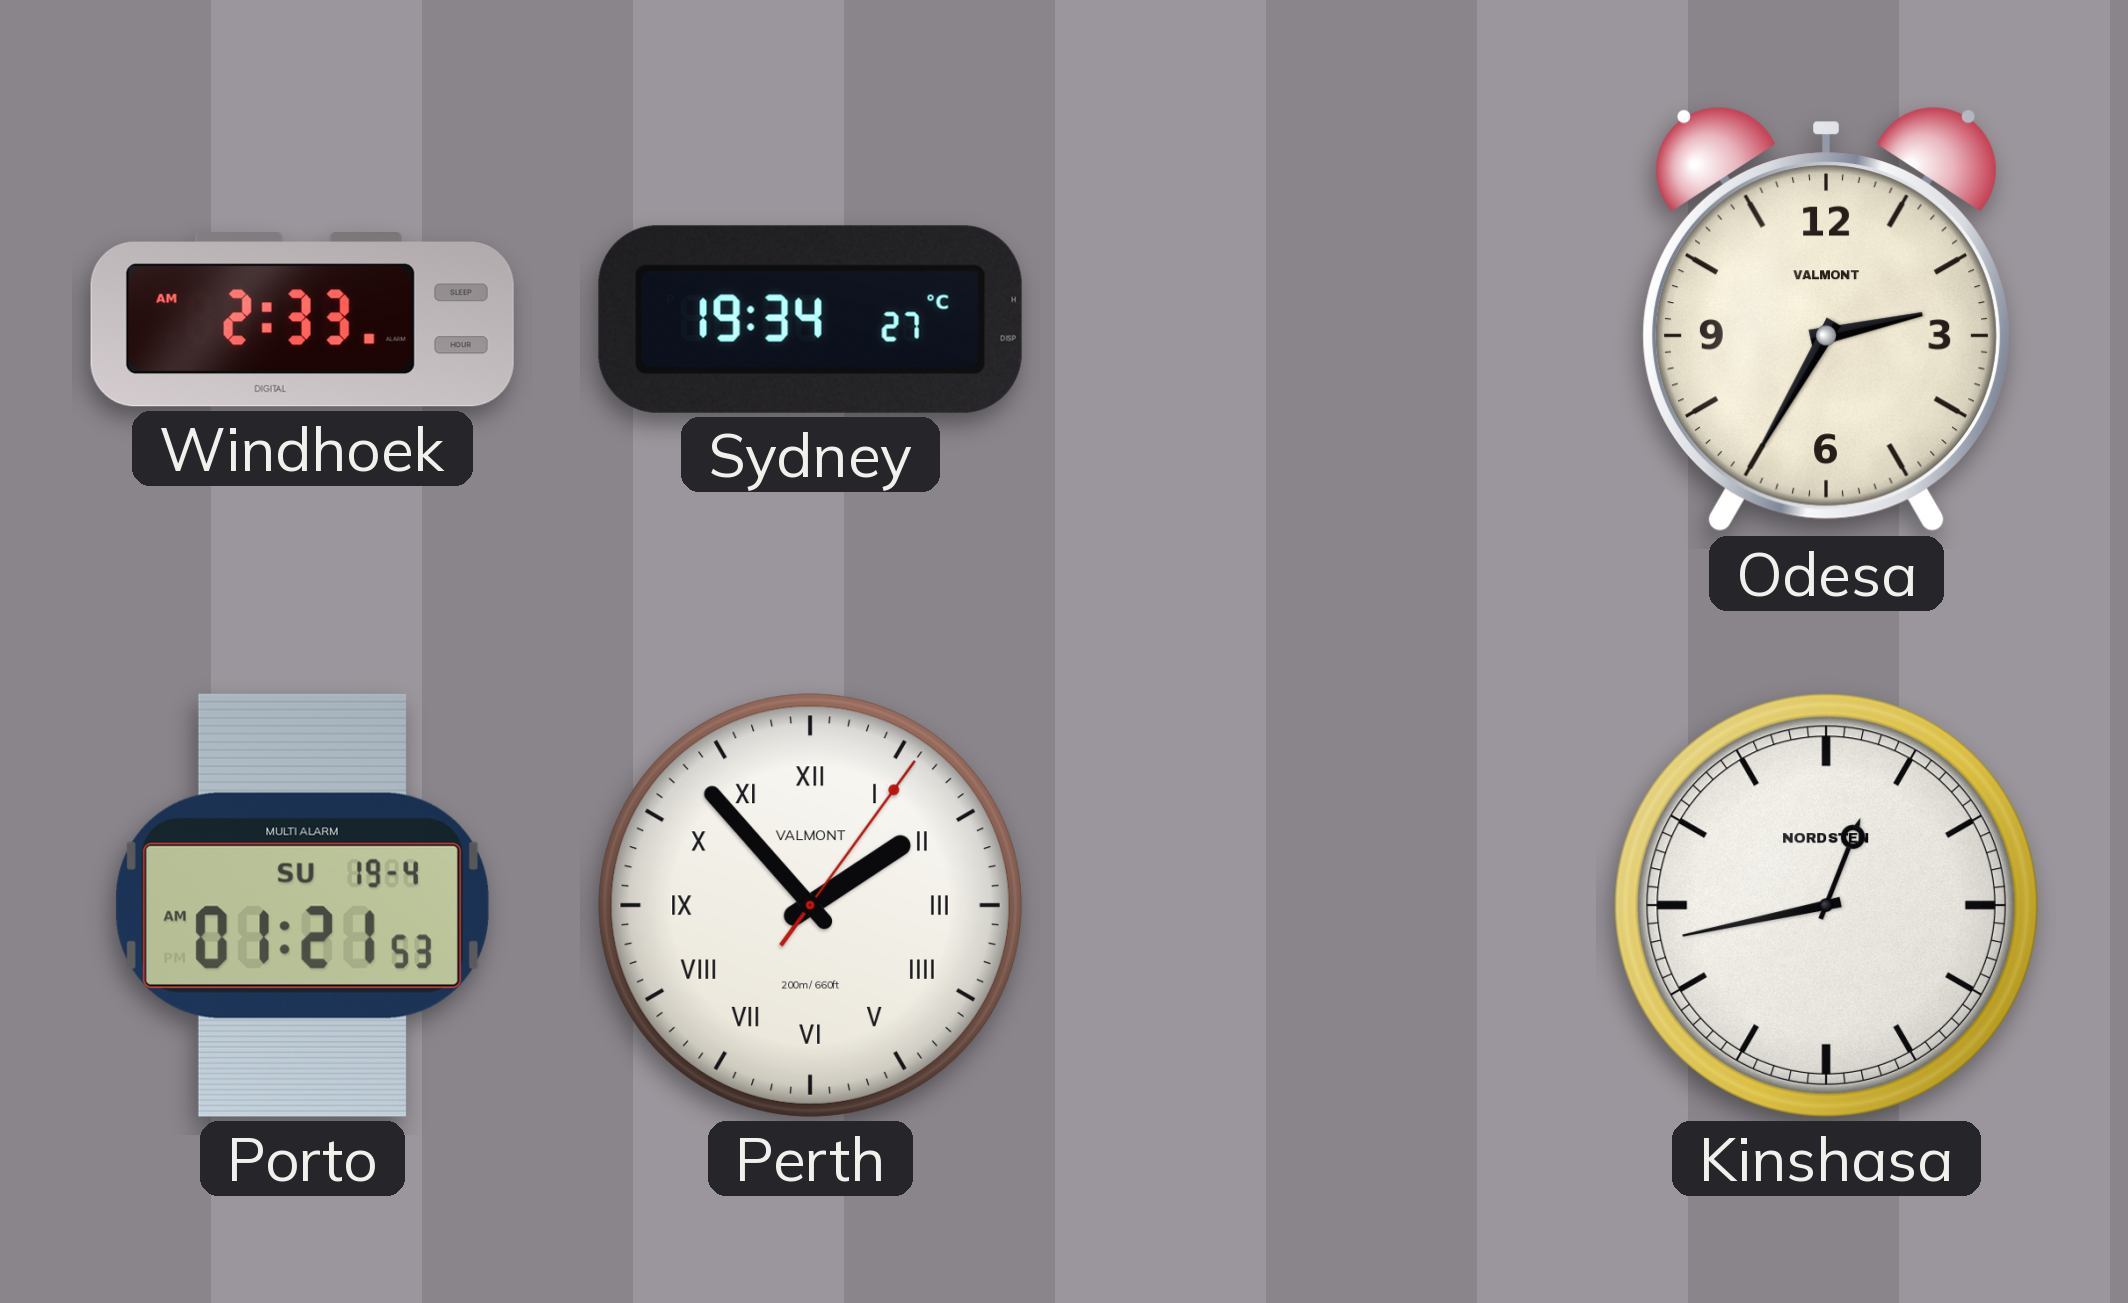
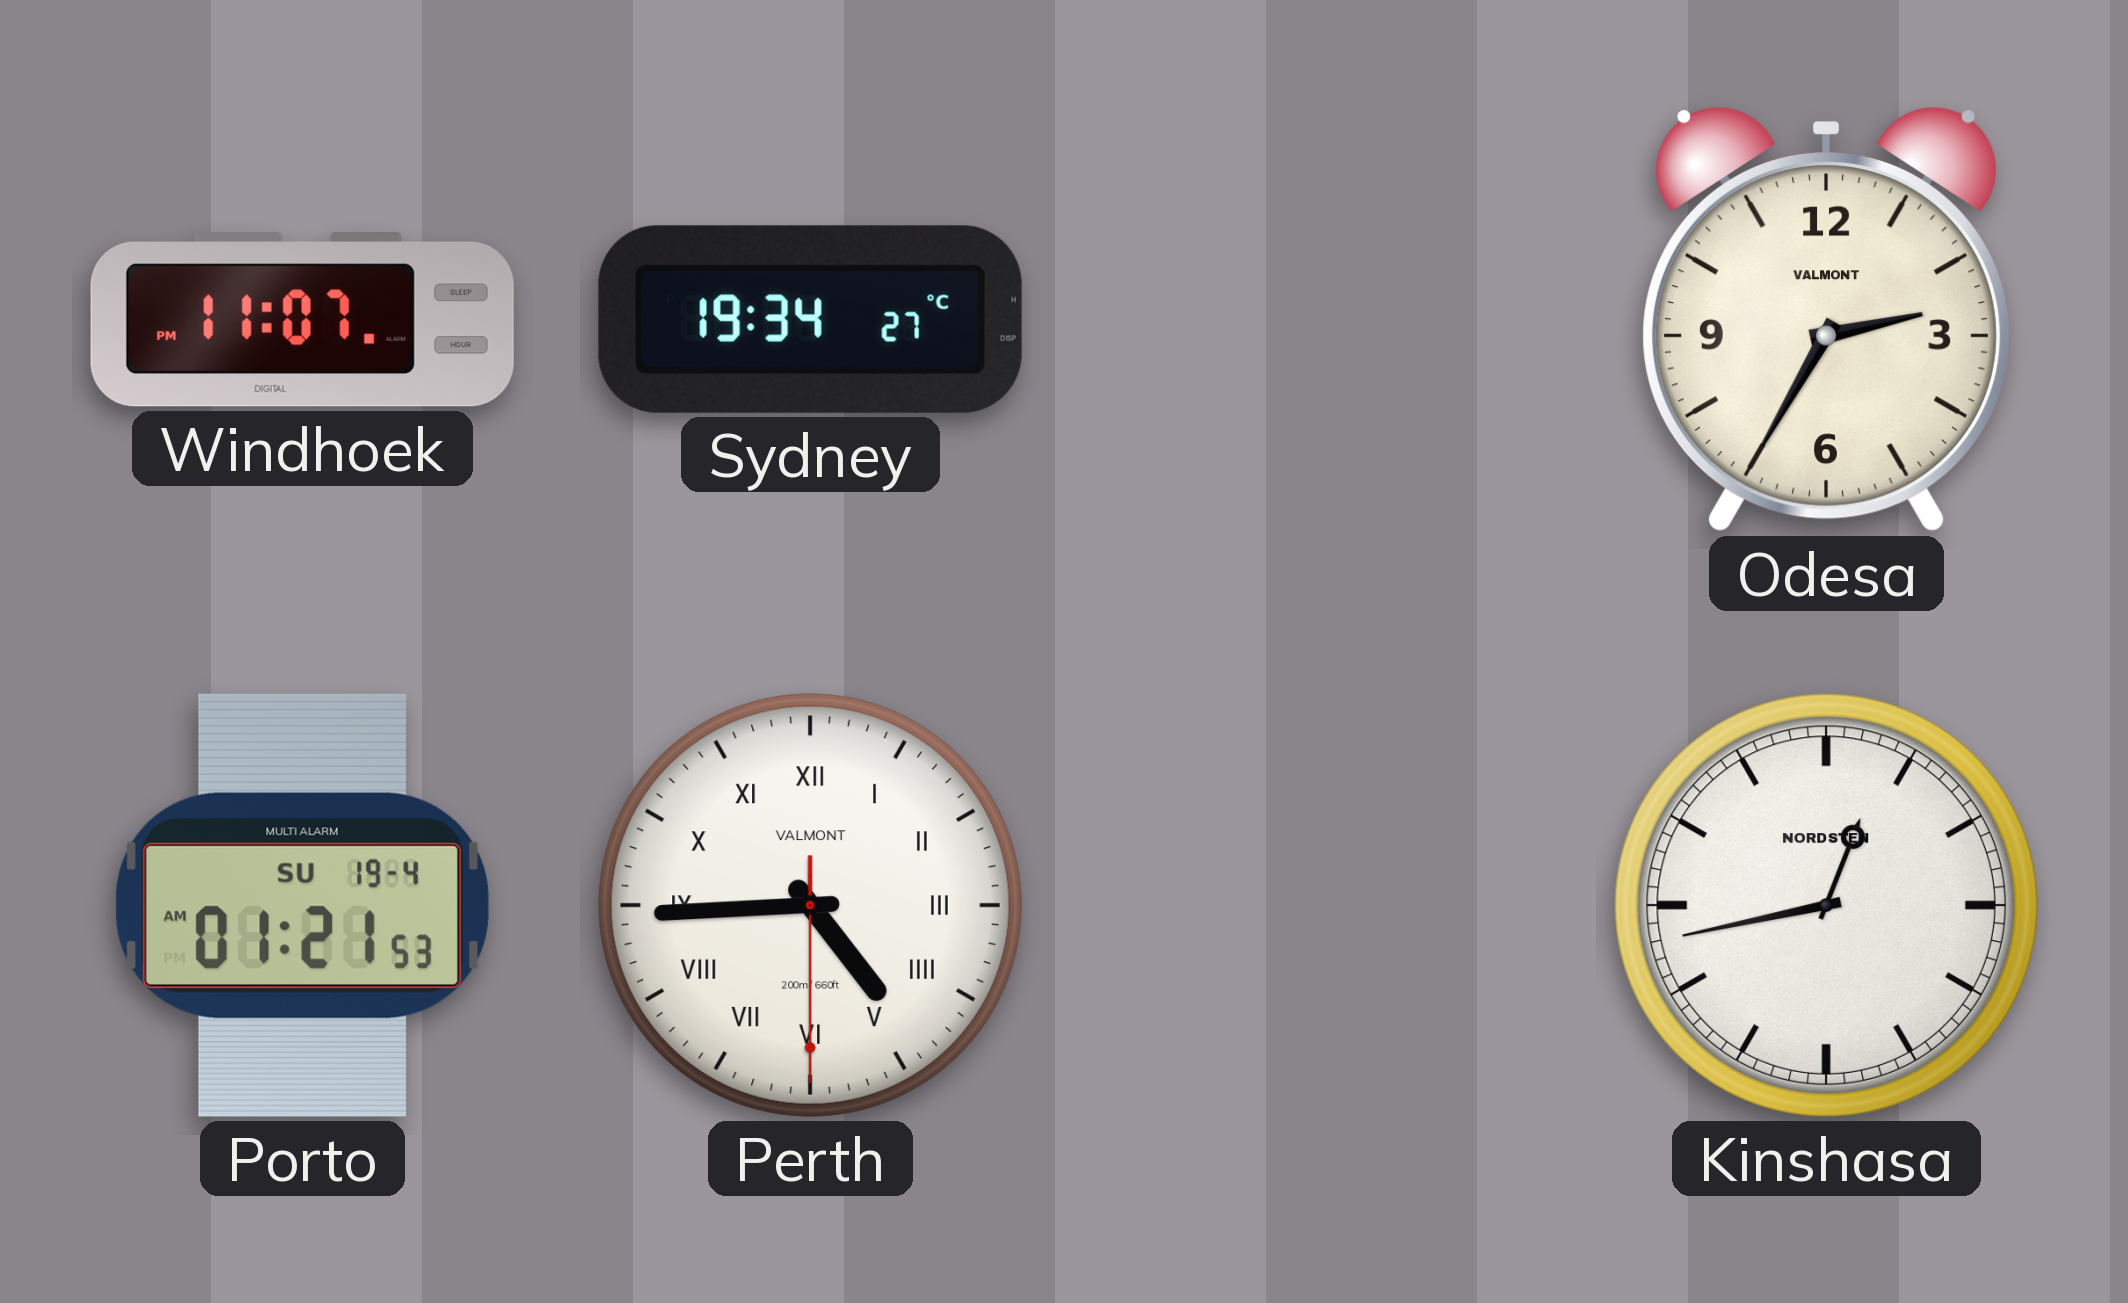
Windhoek: 2:33 -> 11:07
Perth: 1:53 -> 4:44
